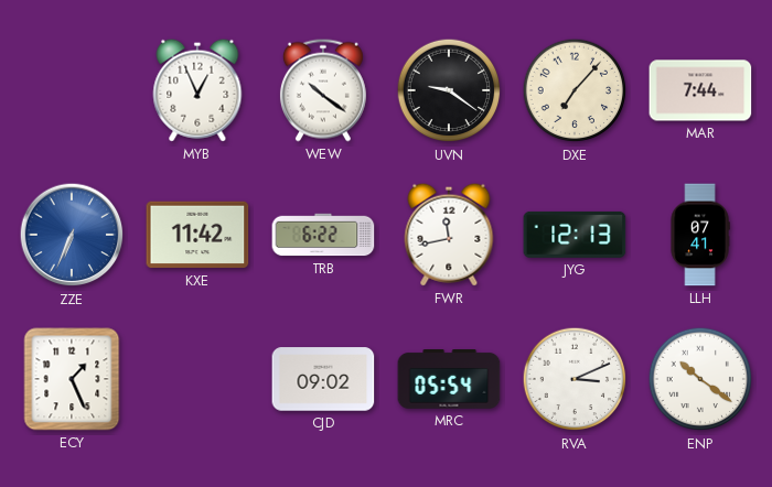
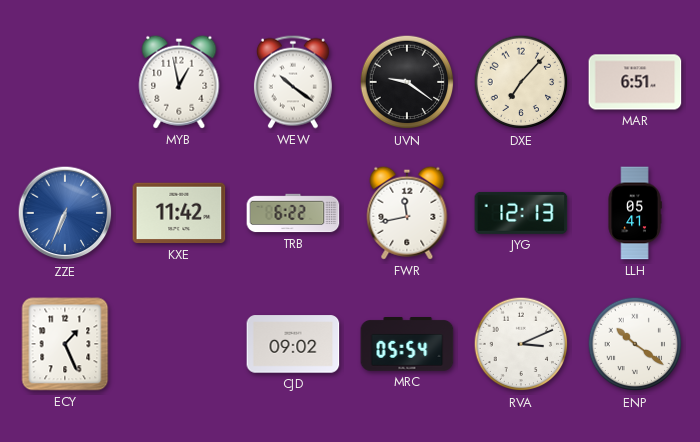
MYB: 12:56 -> 12:58
MAR: 7:44 -> 6:51
LLH: 07:41 -> 05:41
